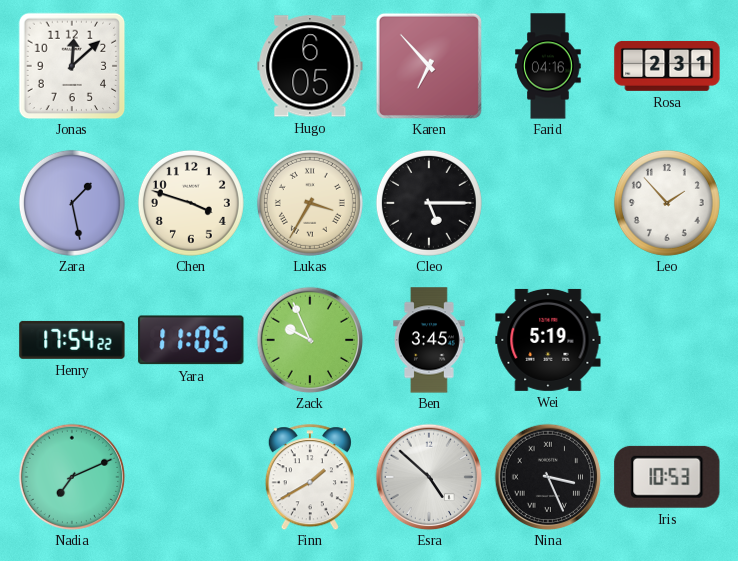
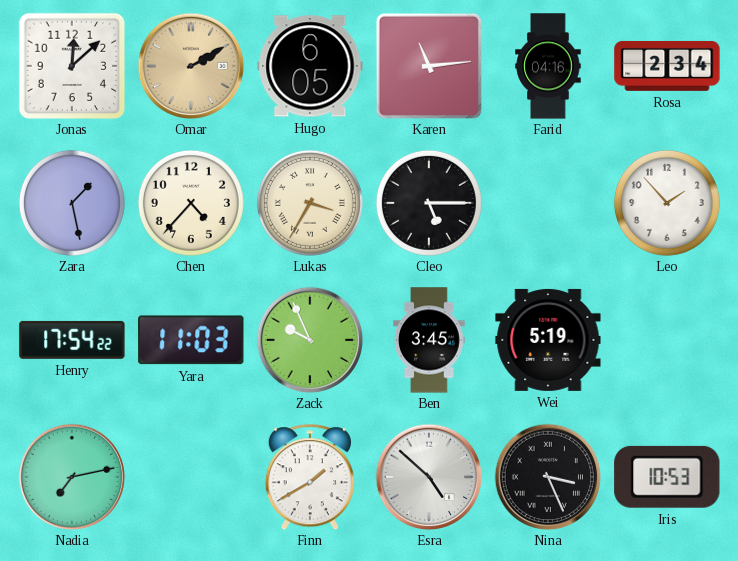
Omar: none -> 2:10
Karen: 6:53 -> 11:14
Rosa: 2:31 -> 2:34
Chen: 3:48 -> 4:37
Yara: 11:05 -> 11:03
Nadia: 7:11 -> 7:13
